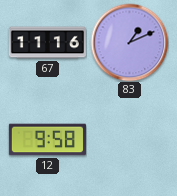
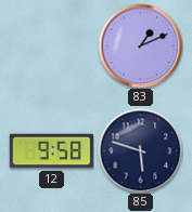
67: 11:16 -> none
85: none -> 5:48
